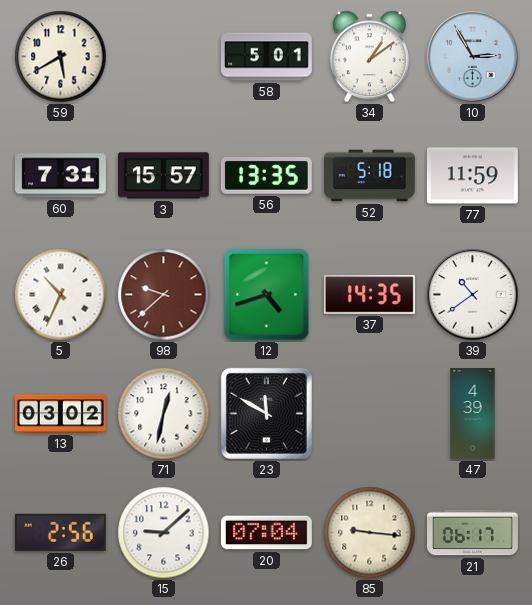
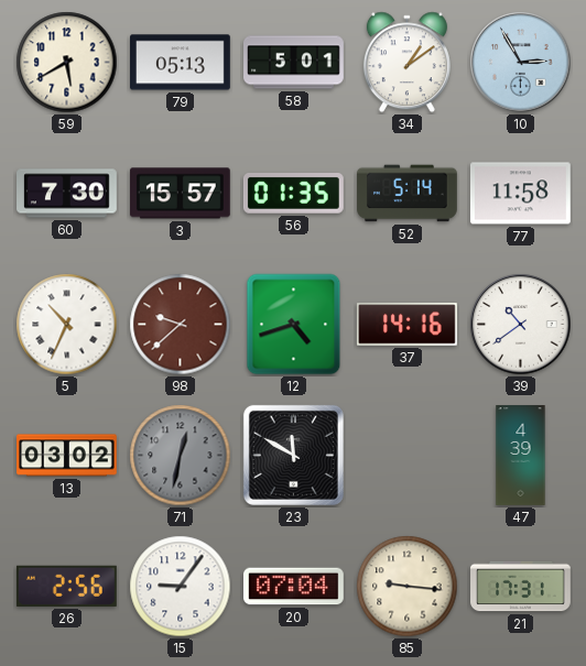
79: none -> 05:13
60: 7:31 -> 7:30
56: 13:35 -> 01:35
52: 5:18 -> 5:14
77: 11:59 -> 11:58
37: 14:35 -> 14:16
71 dial: white -> grey
15: 9:08 -> 9:06
21: 06:17 -> 17:31
